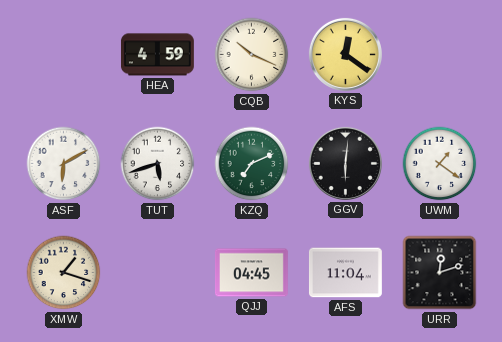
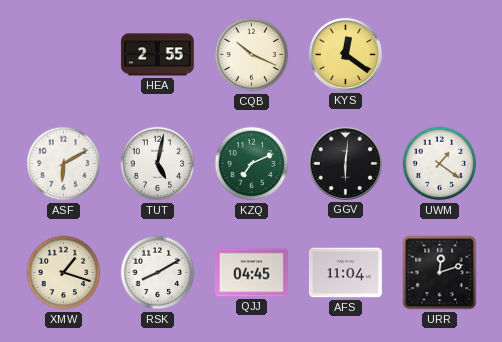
HEA: 4:59 -> 2:55
TUT: 5:42 -> 5:02
RSK: none -> 8:10
